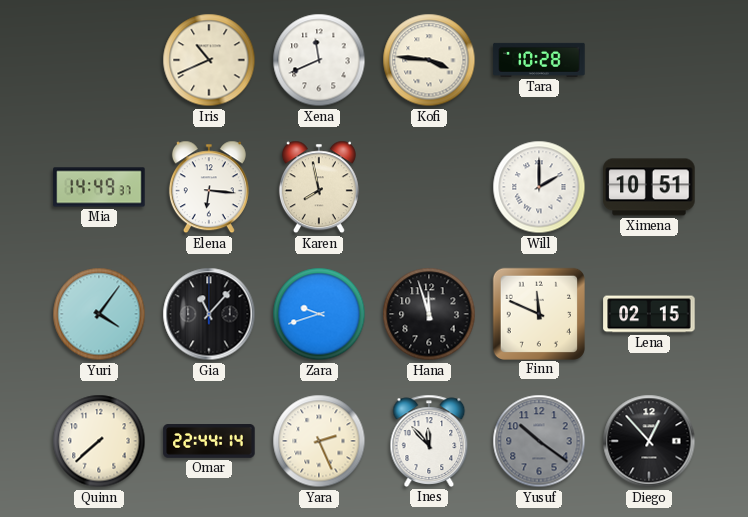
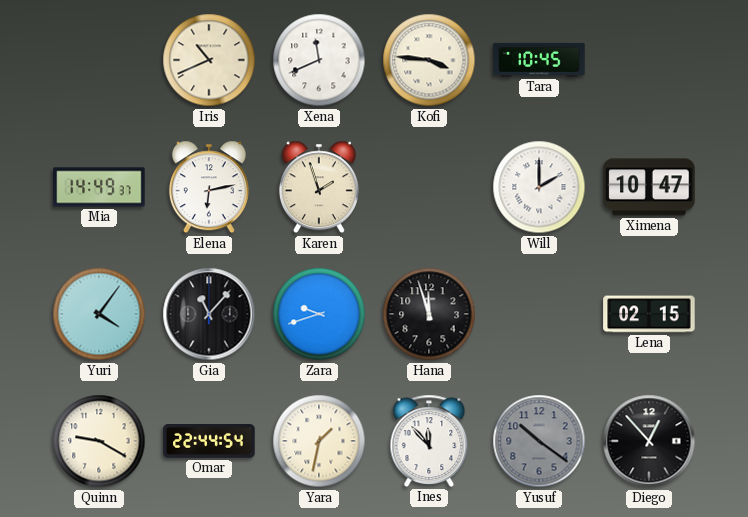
Tara: 10:28 -> 10:45
Elena: 6:16 -> 6:13
Karen: 7:58 -> 1:57
Ximena: 10:51 -> 10:47
Finn: 11:49 -> none
Quinn: 7:38 -> 9:20
Omar: 22:44:14 -> 22:44:54
Yara: 2:26 -> 1:32
